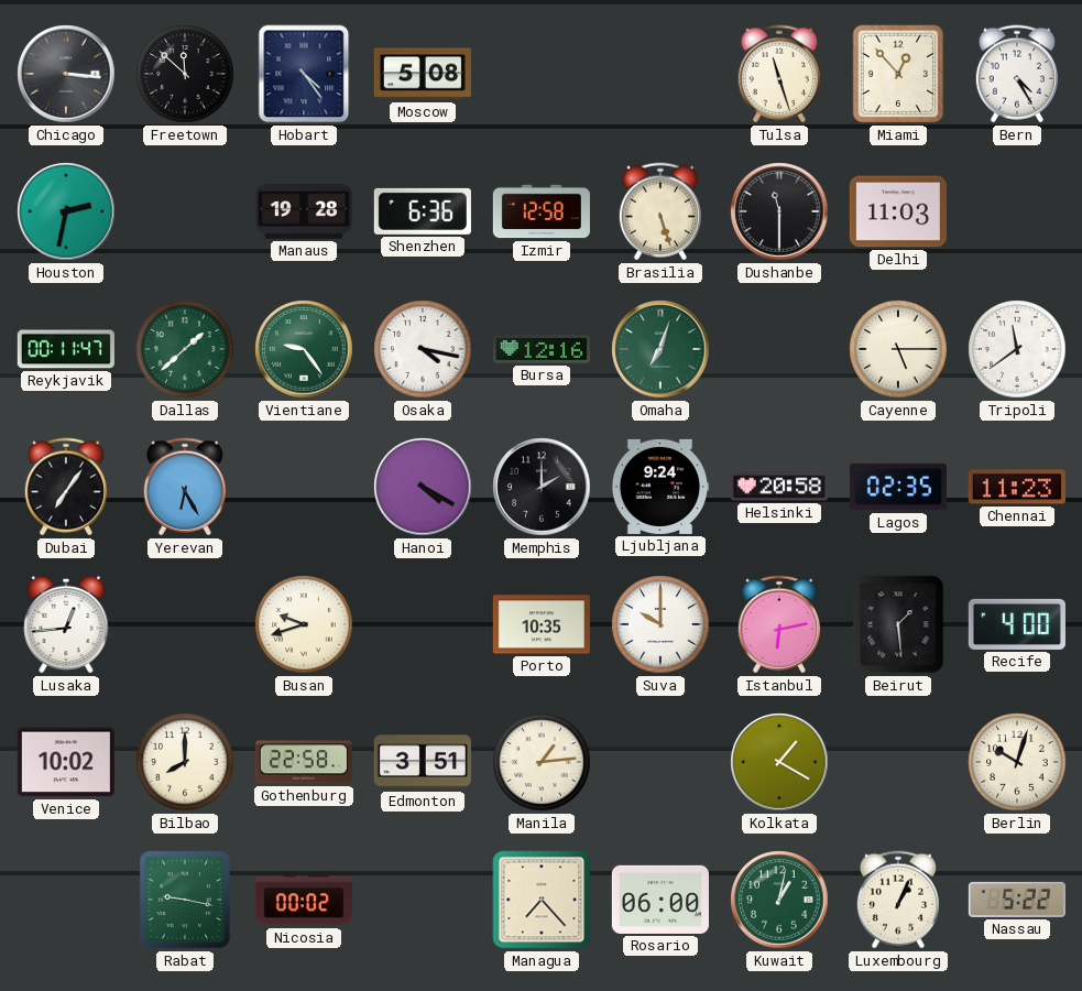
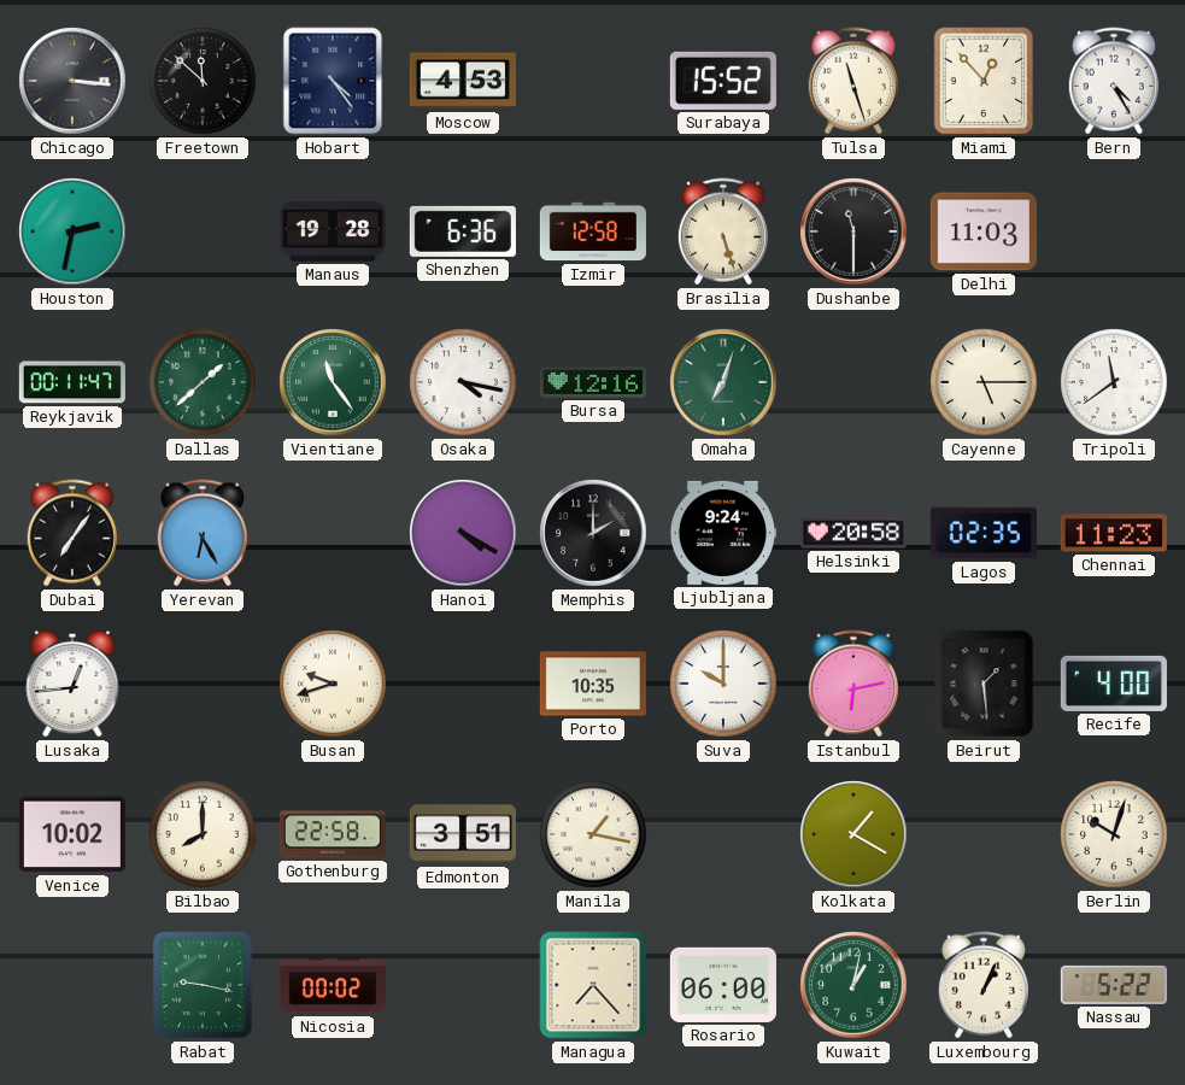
Moscow: 5:08 -> 4:53
Surabaya: none -> 15:52
Vientiane: 9:24 -> 11:24
Manila: 1:14 -> 1:17
